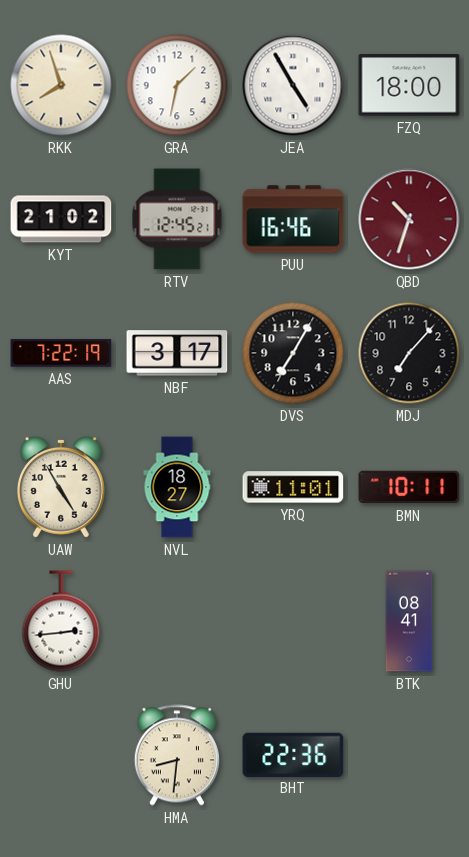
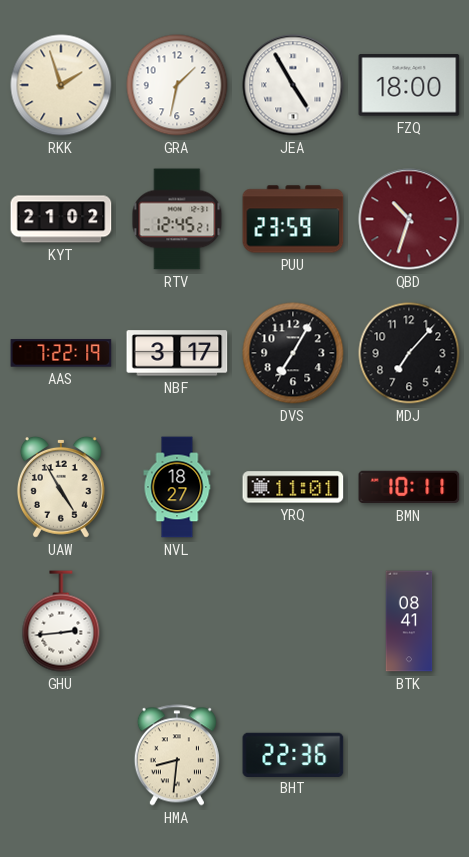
RKK: 7:57 -> 1:57
PUU: 16:46 -> 23:59
